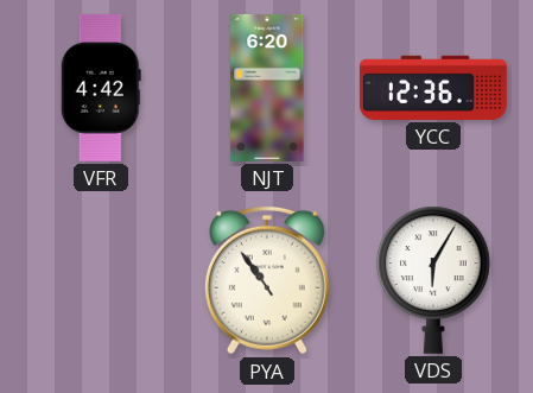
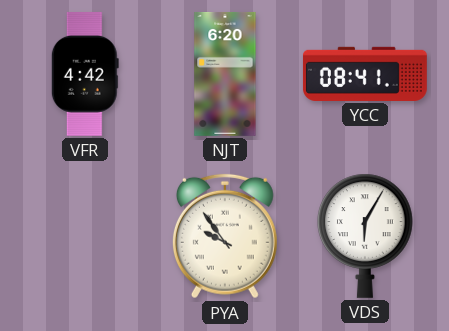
YCC: 12:36 -> 08:41
PYA: 10:54 -> 9:54
